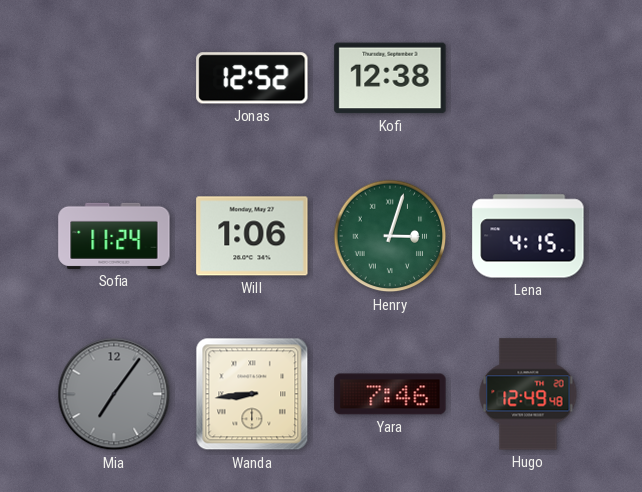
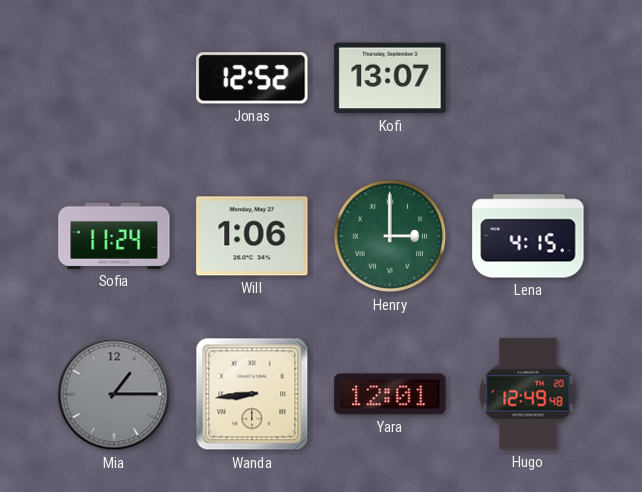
Kofi: 12:38 -> 13:07
Henry: 3:03 -> 3:00
Mia: 7:06 -> 1:15
Yara: 7:46 -> 12:01
